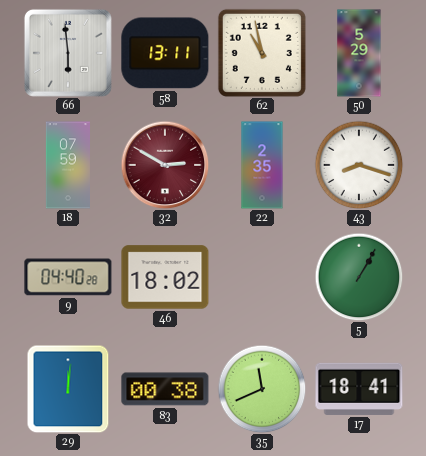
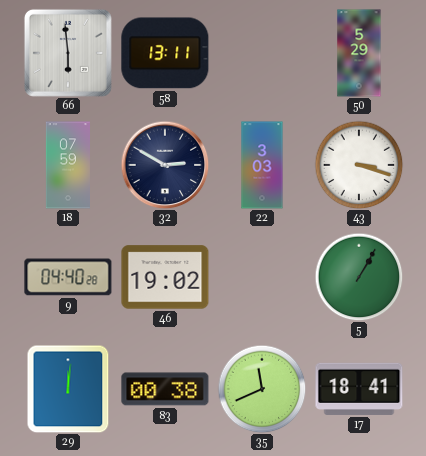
62: 10:58 -> none
32 dial: burgundy -> navy
22: 2:35 -> 3:03
43: 8:18 -> 3:18
46: 18:02 -> 19:02
